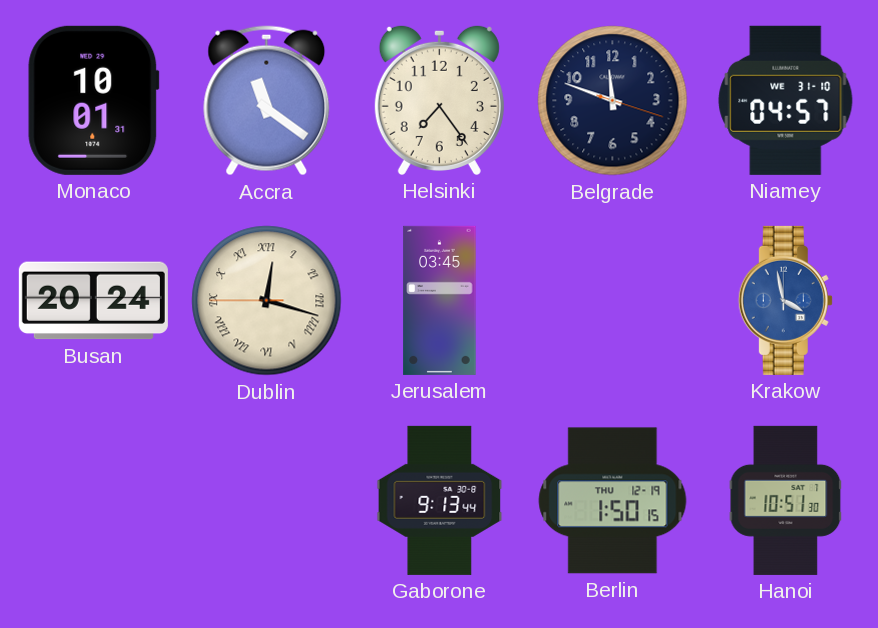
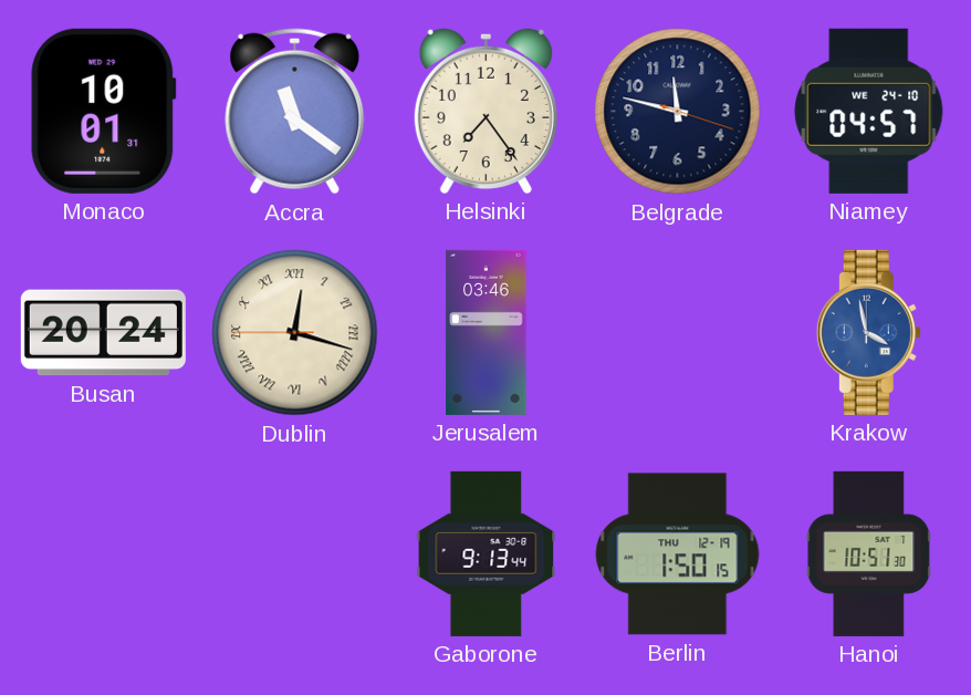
Belgrade: 11:48 -> 11:47
Niamey date: WE 31-10 -> WE 24-10
Jerusalem: 03:45 -> 03:46
